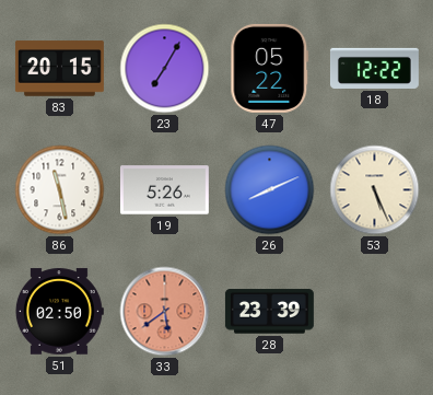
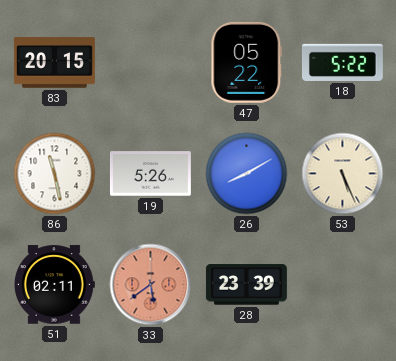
23: 7:05 -> none
18: 12:22 -> 5:22
26: 8:11 -> 8:10
51: 02:50 -> 02:11
